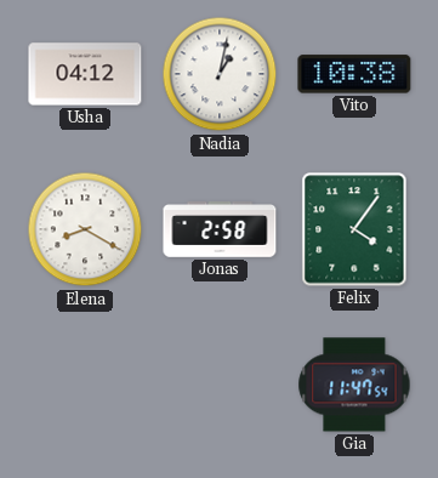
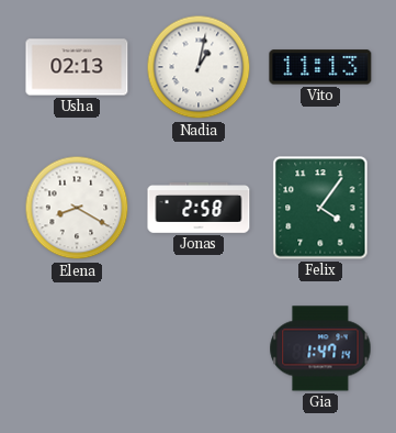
Usha: 04:12 -> 02:13
Vito: 10:38 -> 11:13
Gia: 11:47 -> 1:47
